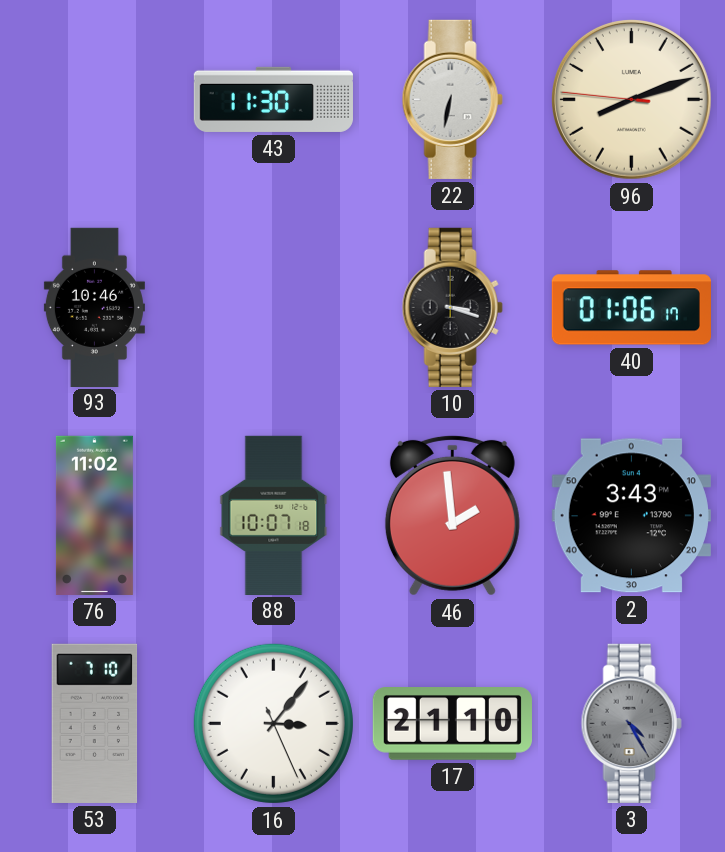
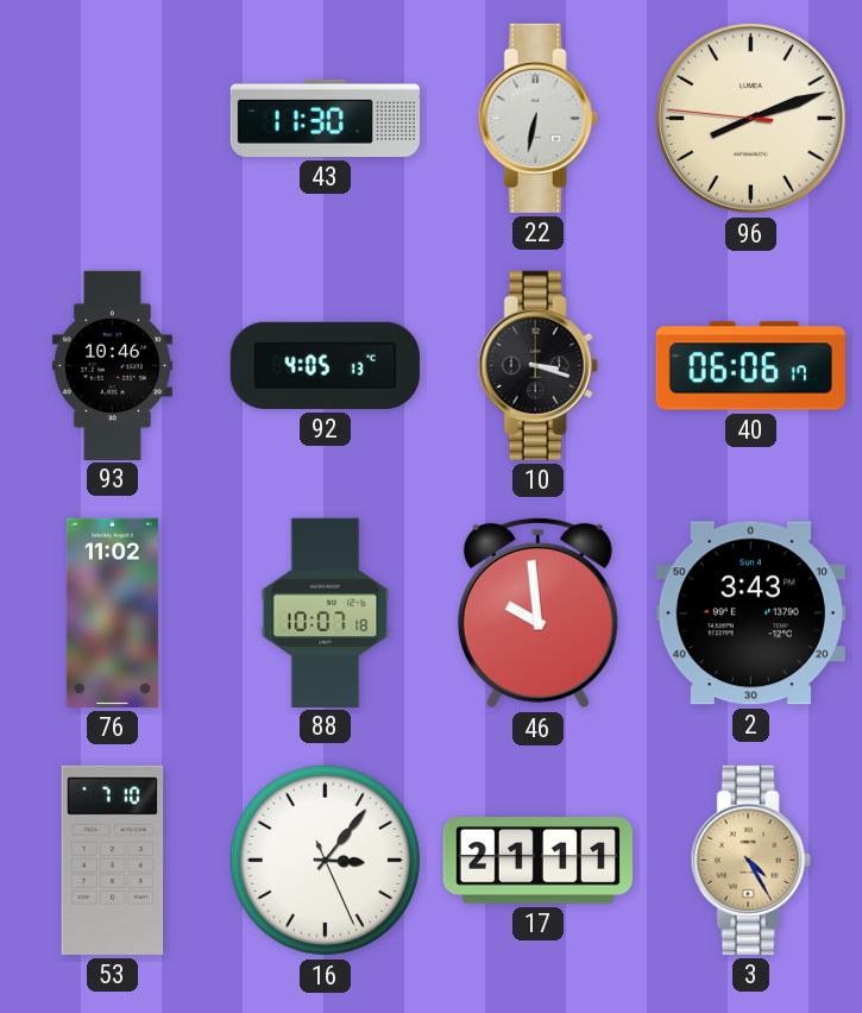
92: none -> 4:05
40: 01:06 -> 06:06
46: 1:59 -> 9:59
17: 21:10 -> 21:11
3 dial: grey -> champagne
